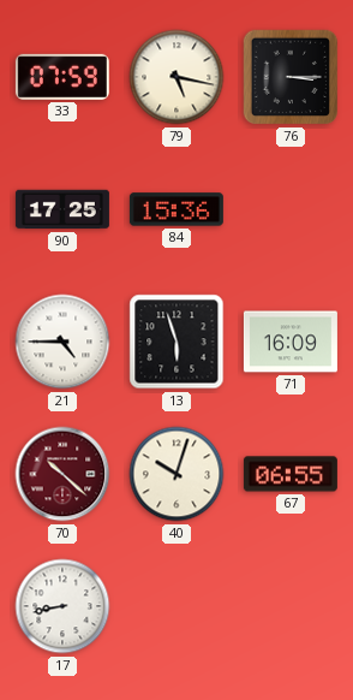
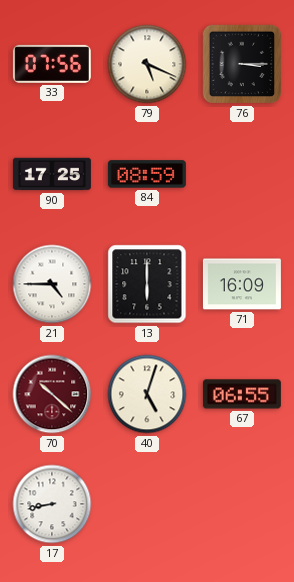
33: 07:59 -> 07:56
79: 5:17 -> 5:19
84: 15:36 -> 08:59
13: 5:57 -> 6:00
40: 10:03 -> 5:03
